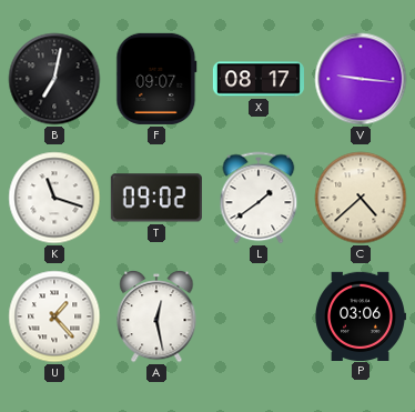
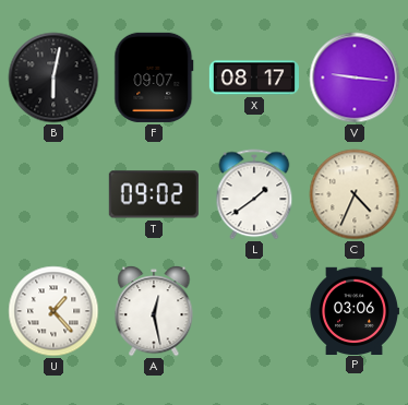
B: 7:02 -> 6:02
K: 11:18 -> none
C: 4:38 -> 4:34
